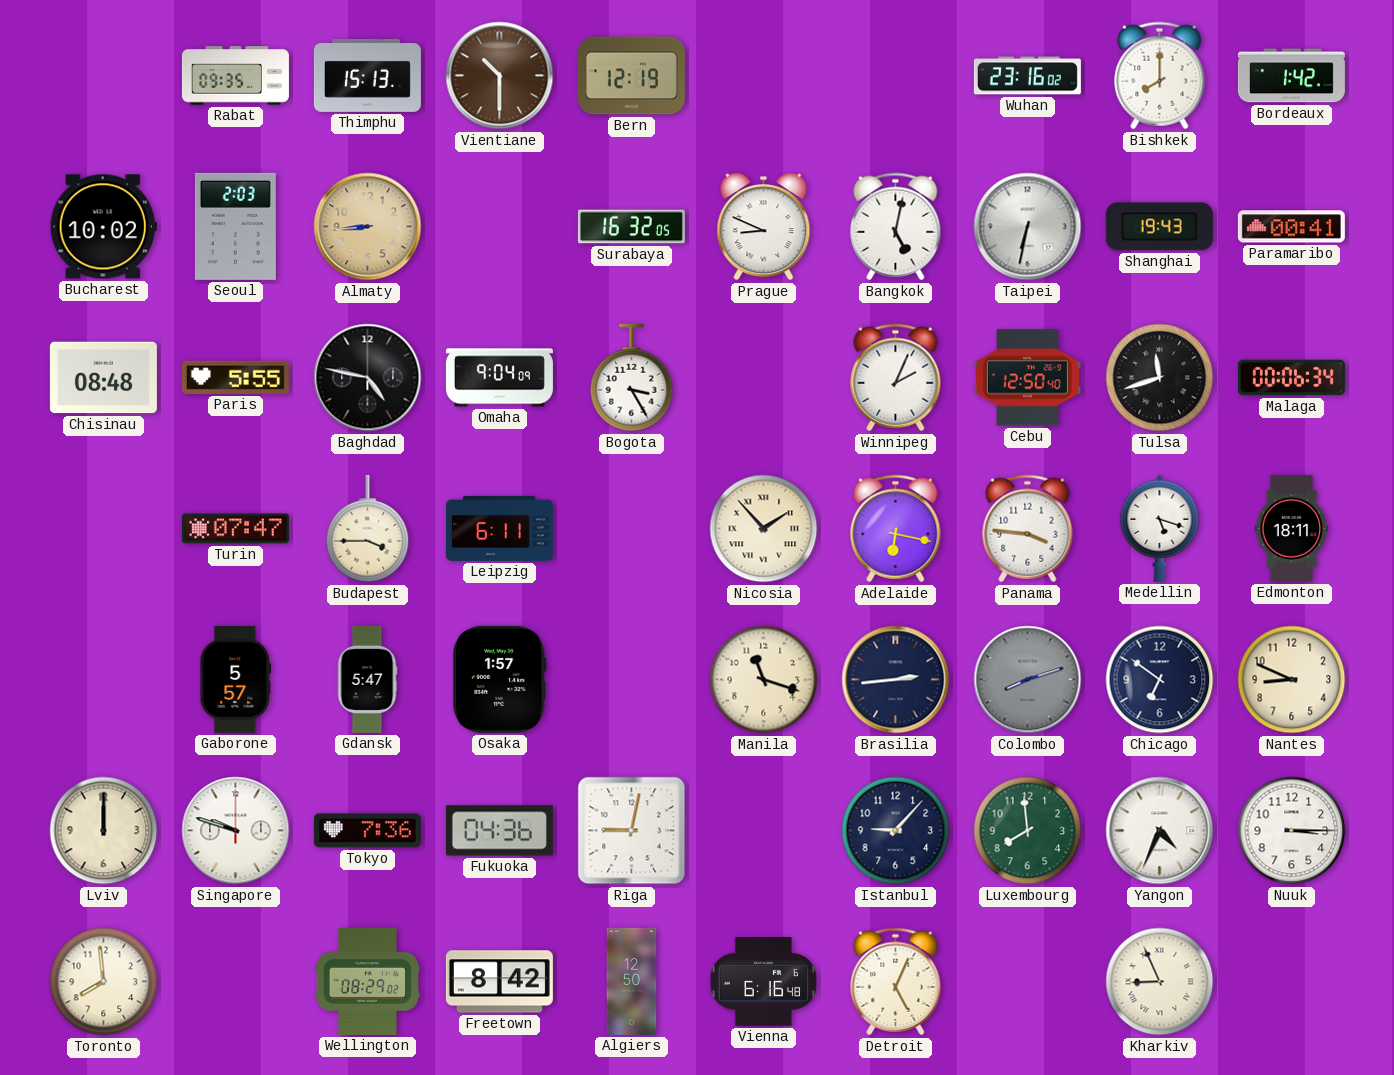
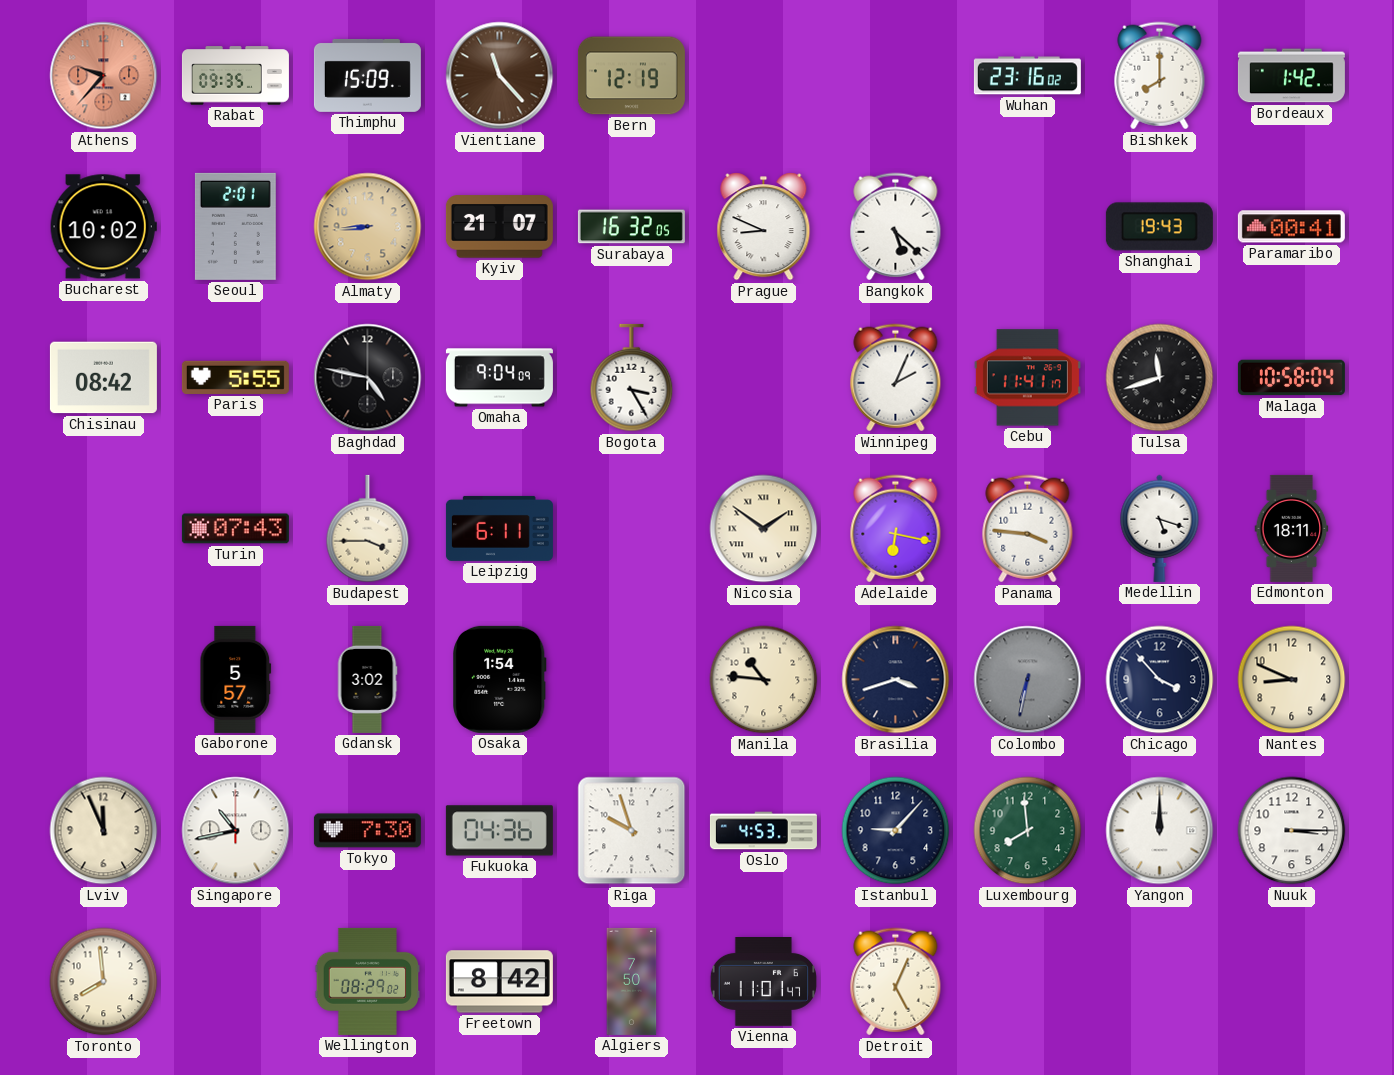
Athens: none -> 9:37
Thimphu: 15:13 -> 15:09
Vientiane: 10:30 -> 11:23
Seoul: 2:03 -> 2:01
Kyiv: none -> 21:07
Bangkok: 5:02 -> 5:22
Taipei: 6:32 -> none
Chisinau: 08:48 -> 08:42
Cebu: 12:50 -> 11:41
Malaga: 00:06 -> 10:58
Turin: 07:47 -> 07:43
Nicosia: 1:53 -> 1:51
Gdansk: 5:47 -> 3:02
Osaka: 1:57 -> 1:54
Manila: 11:18 -> 10:46
Brasilia: 2:44 -> 3:42
Colombo: 8:12 -> 6:32
Chicago: 6:51 -> 3:53
Lviv: 12:00 -> 11:56
Singapore: 9:48 -> 10:43
Tokyo: 7:36 -> 7:30
Riga: 9:02 -> 9:57
Oslo: none -> 4:53
Yangon: 4:34 -> 12:00
Algiers: 12:50 -> 7:50
Vienna: 6:16 -> 11:01
Kharkiv: 8:56 -> none
